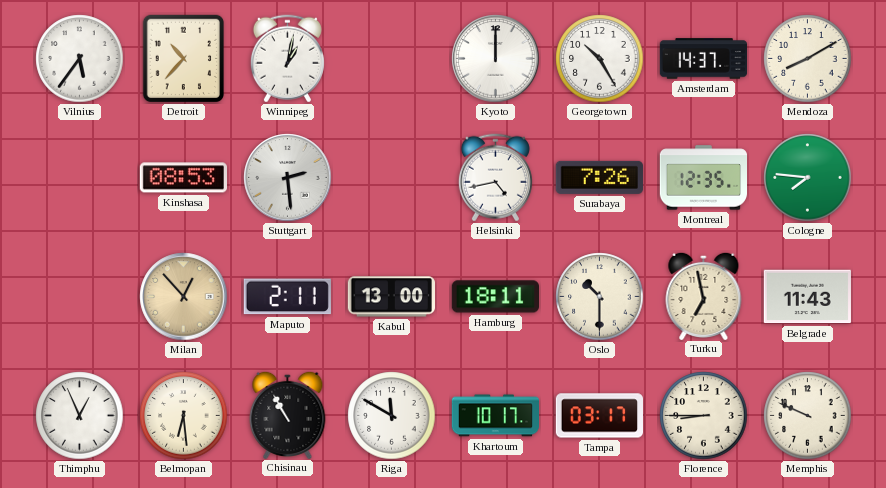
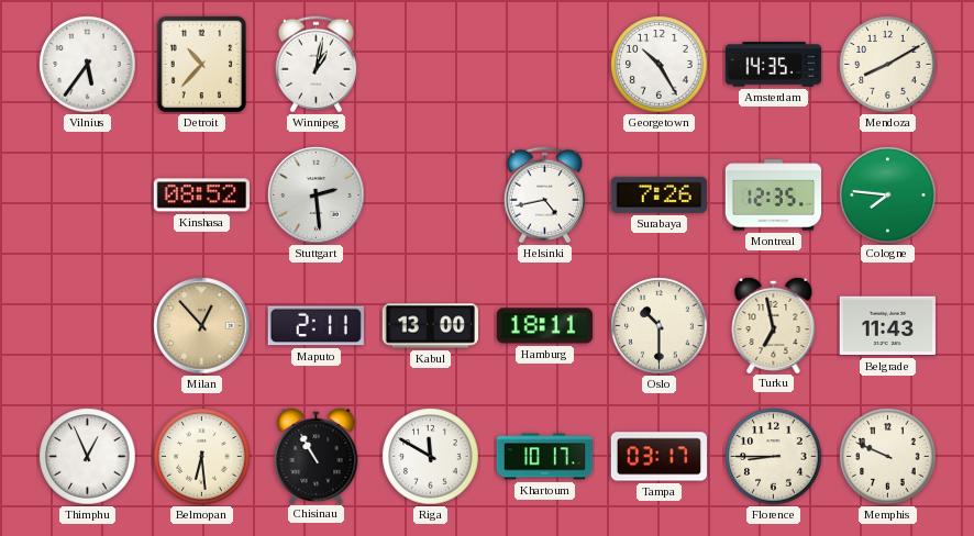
Kyoto: 12:00 -> none
Amsterdam: 14:37 -> 14:35
Kinshasa: 08:53 -> 08:52
